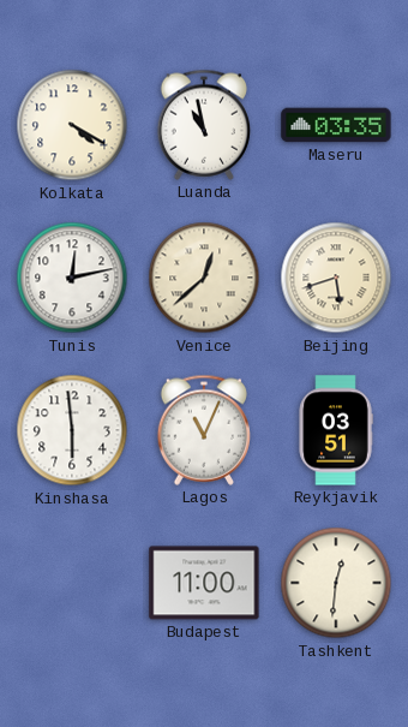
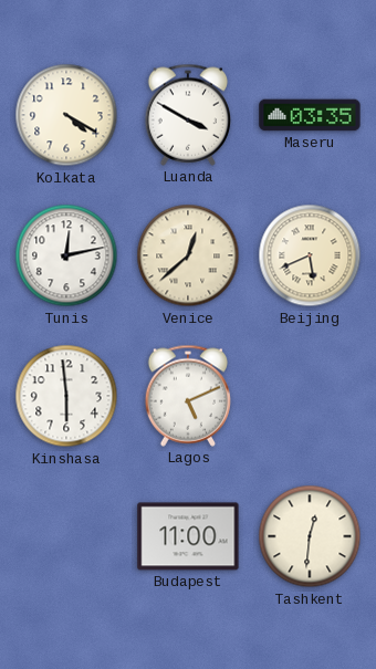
Luanda: 10:58 -> 3:50
Beijing: 5:42 -> 5:41
Lagos: 11:04 -> 5:11
Reykjavik: 03:51 -> none
